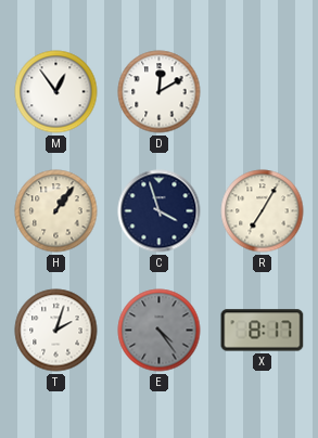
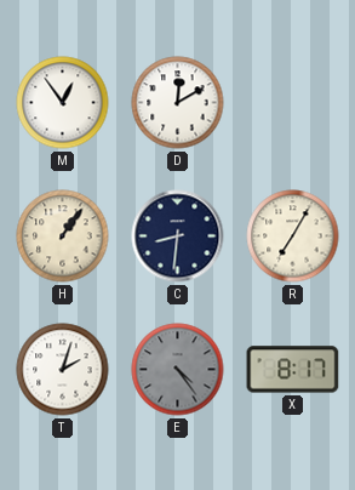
C: 3:57 -> 8:31
